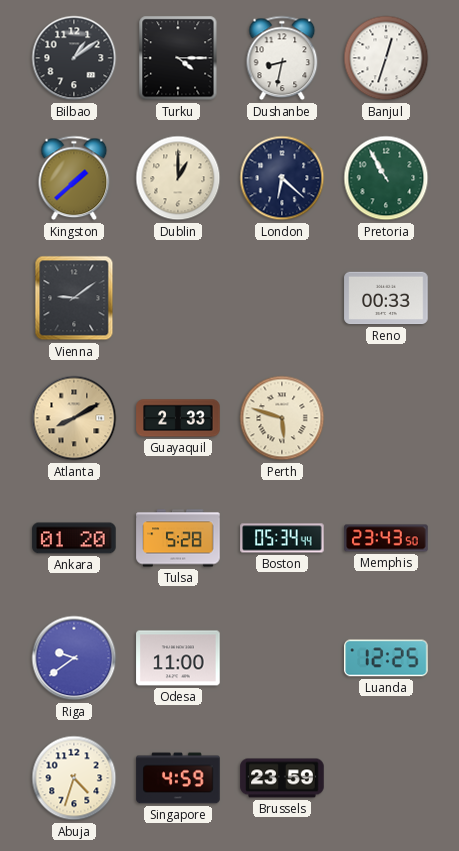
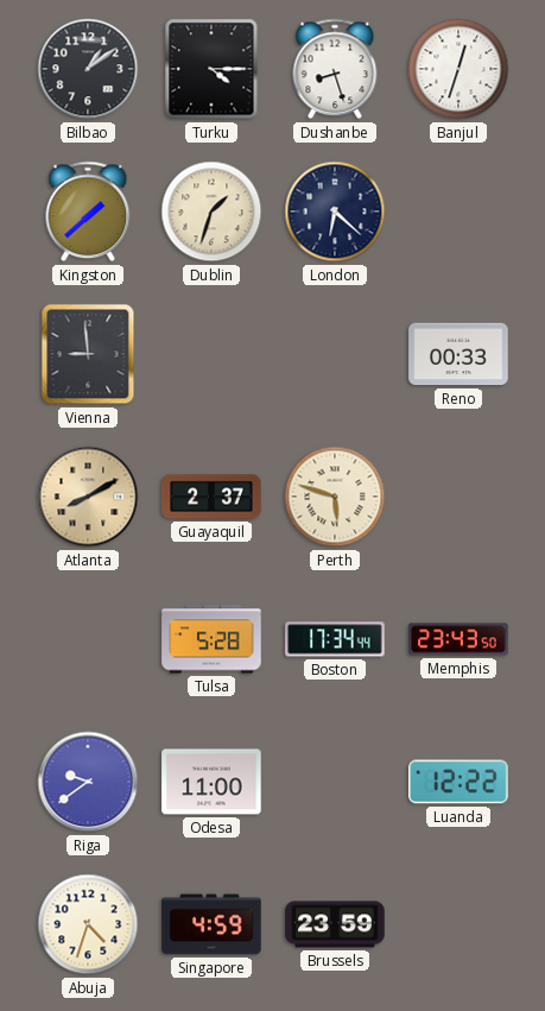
Dushanbe: 8:32 -> 8:27
Dublin: 1:00 -> 1:33
Pretoria: 10:55 -> none
Vienna: 9:09 -> 8:59
Guayaquil: 2:33 -> 2:37
Ankara: 01:20 -> none
Boston: 05:34 -> 17:34
Luanda: 12:25 -> 12:22
